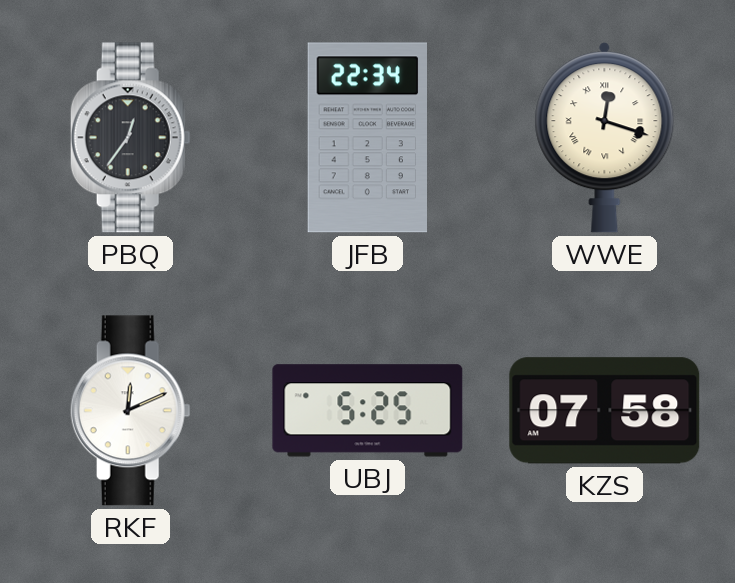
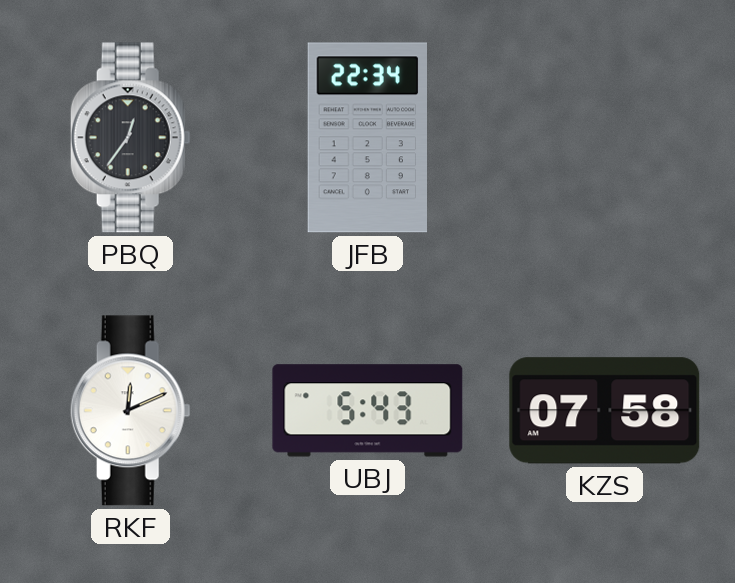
WWE: 12:18 -> none
UBJ: 5:25 -> 5:43
